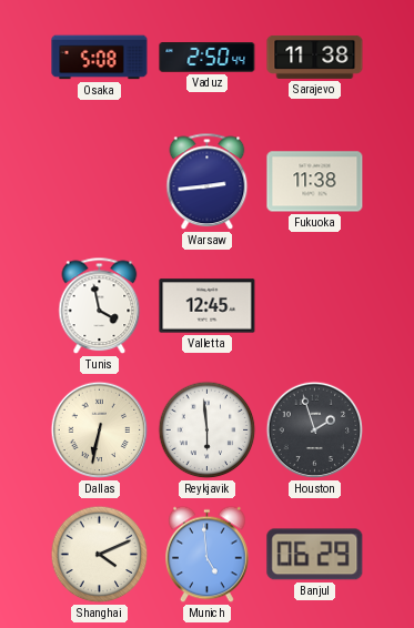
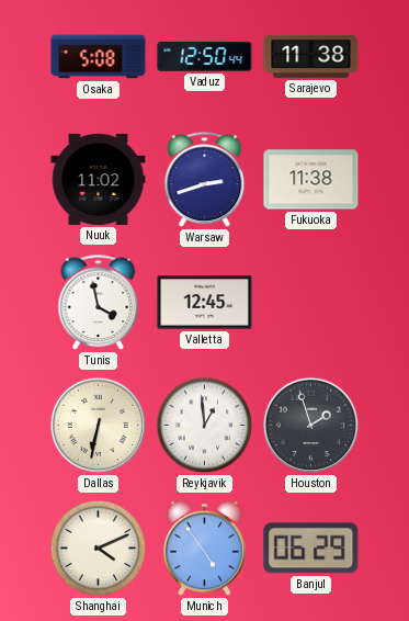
Vaduz: 2:50 -> 12:50
Nuuk: none -> 11:02
Warsaw: 2:44 -> 2:42
Reykjavik: 5:59 -> 12:59
Munich: 4:59 -> 4:54
